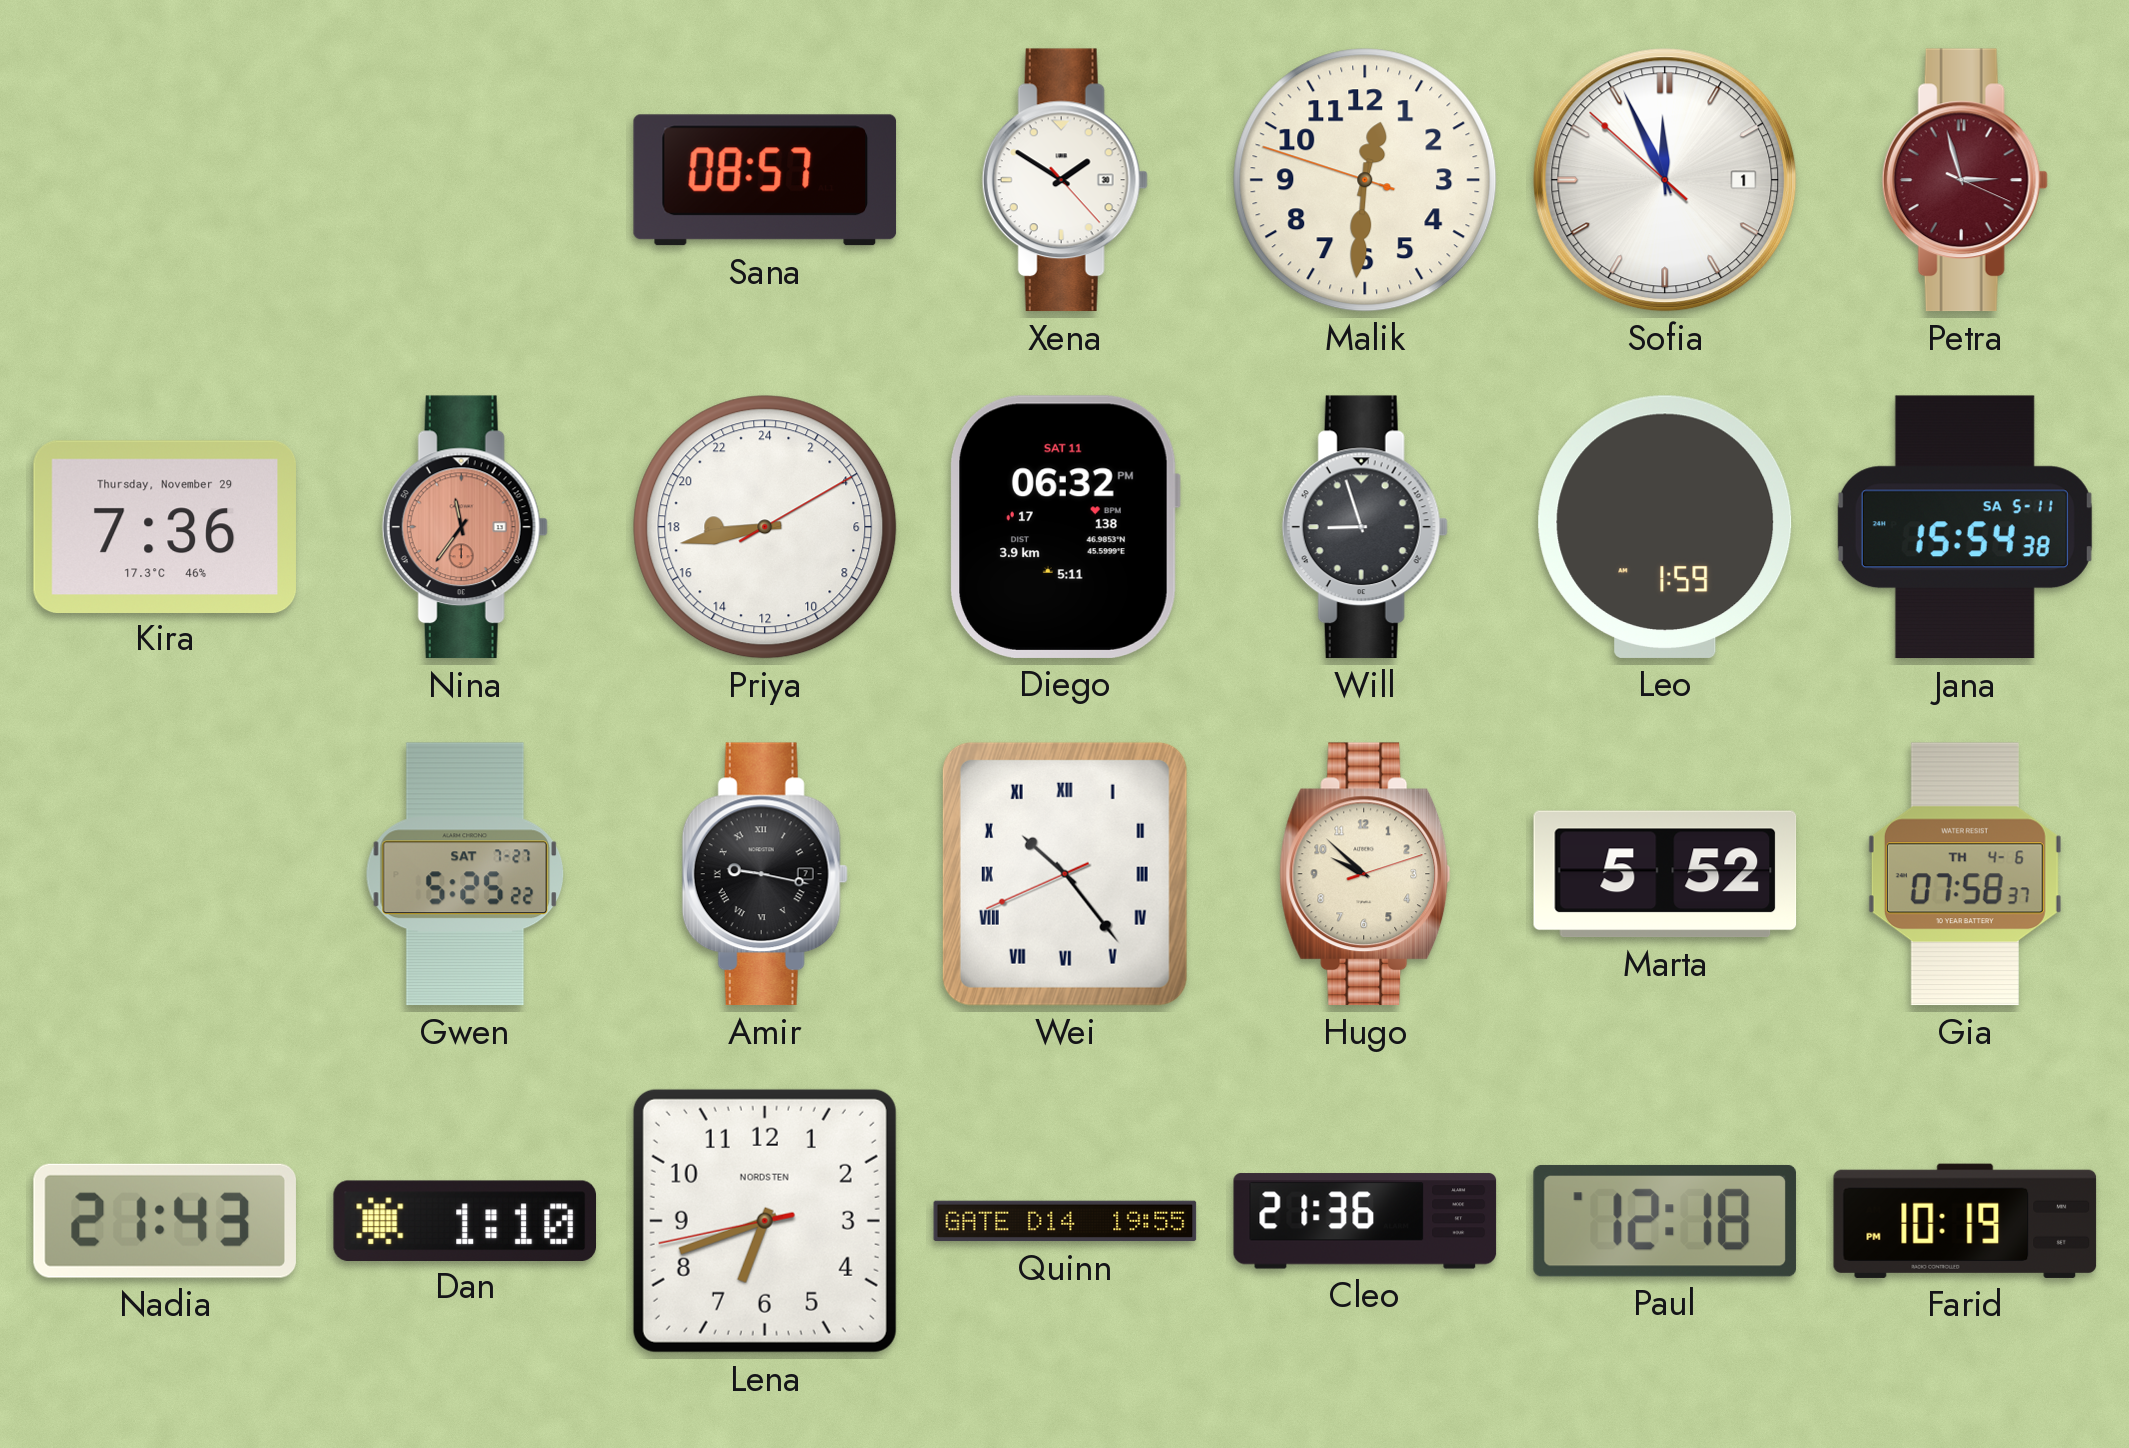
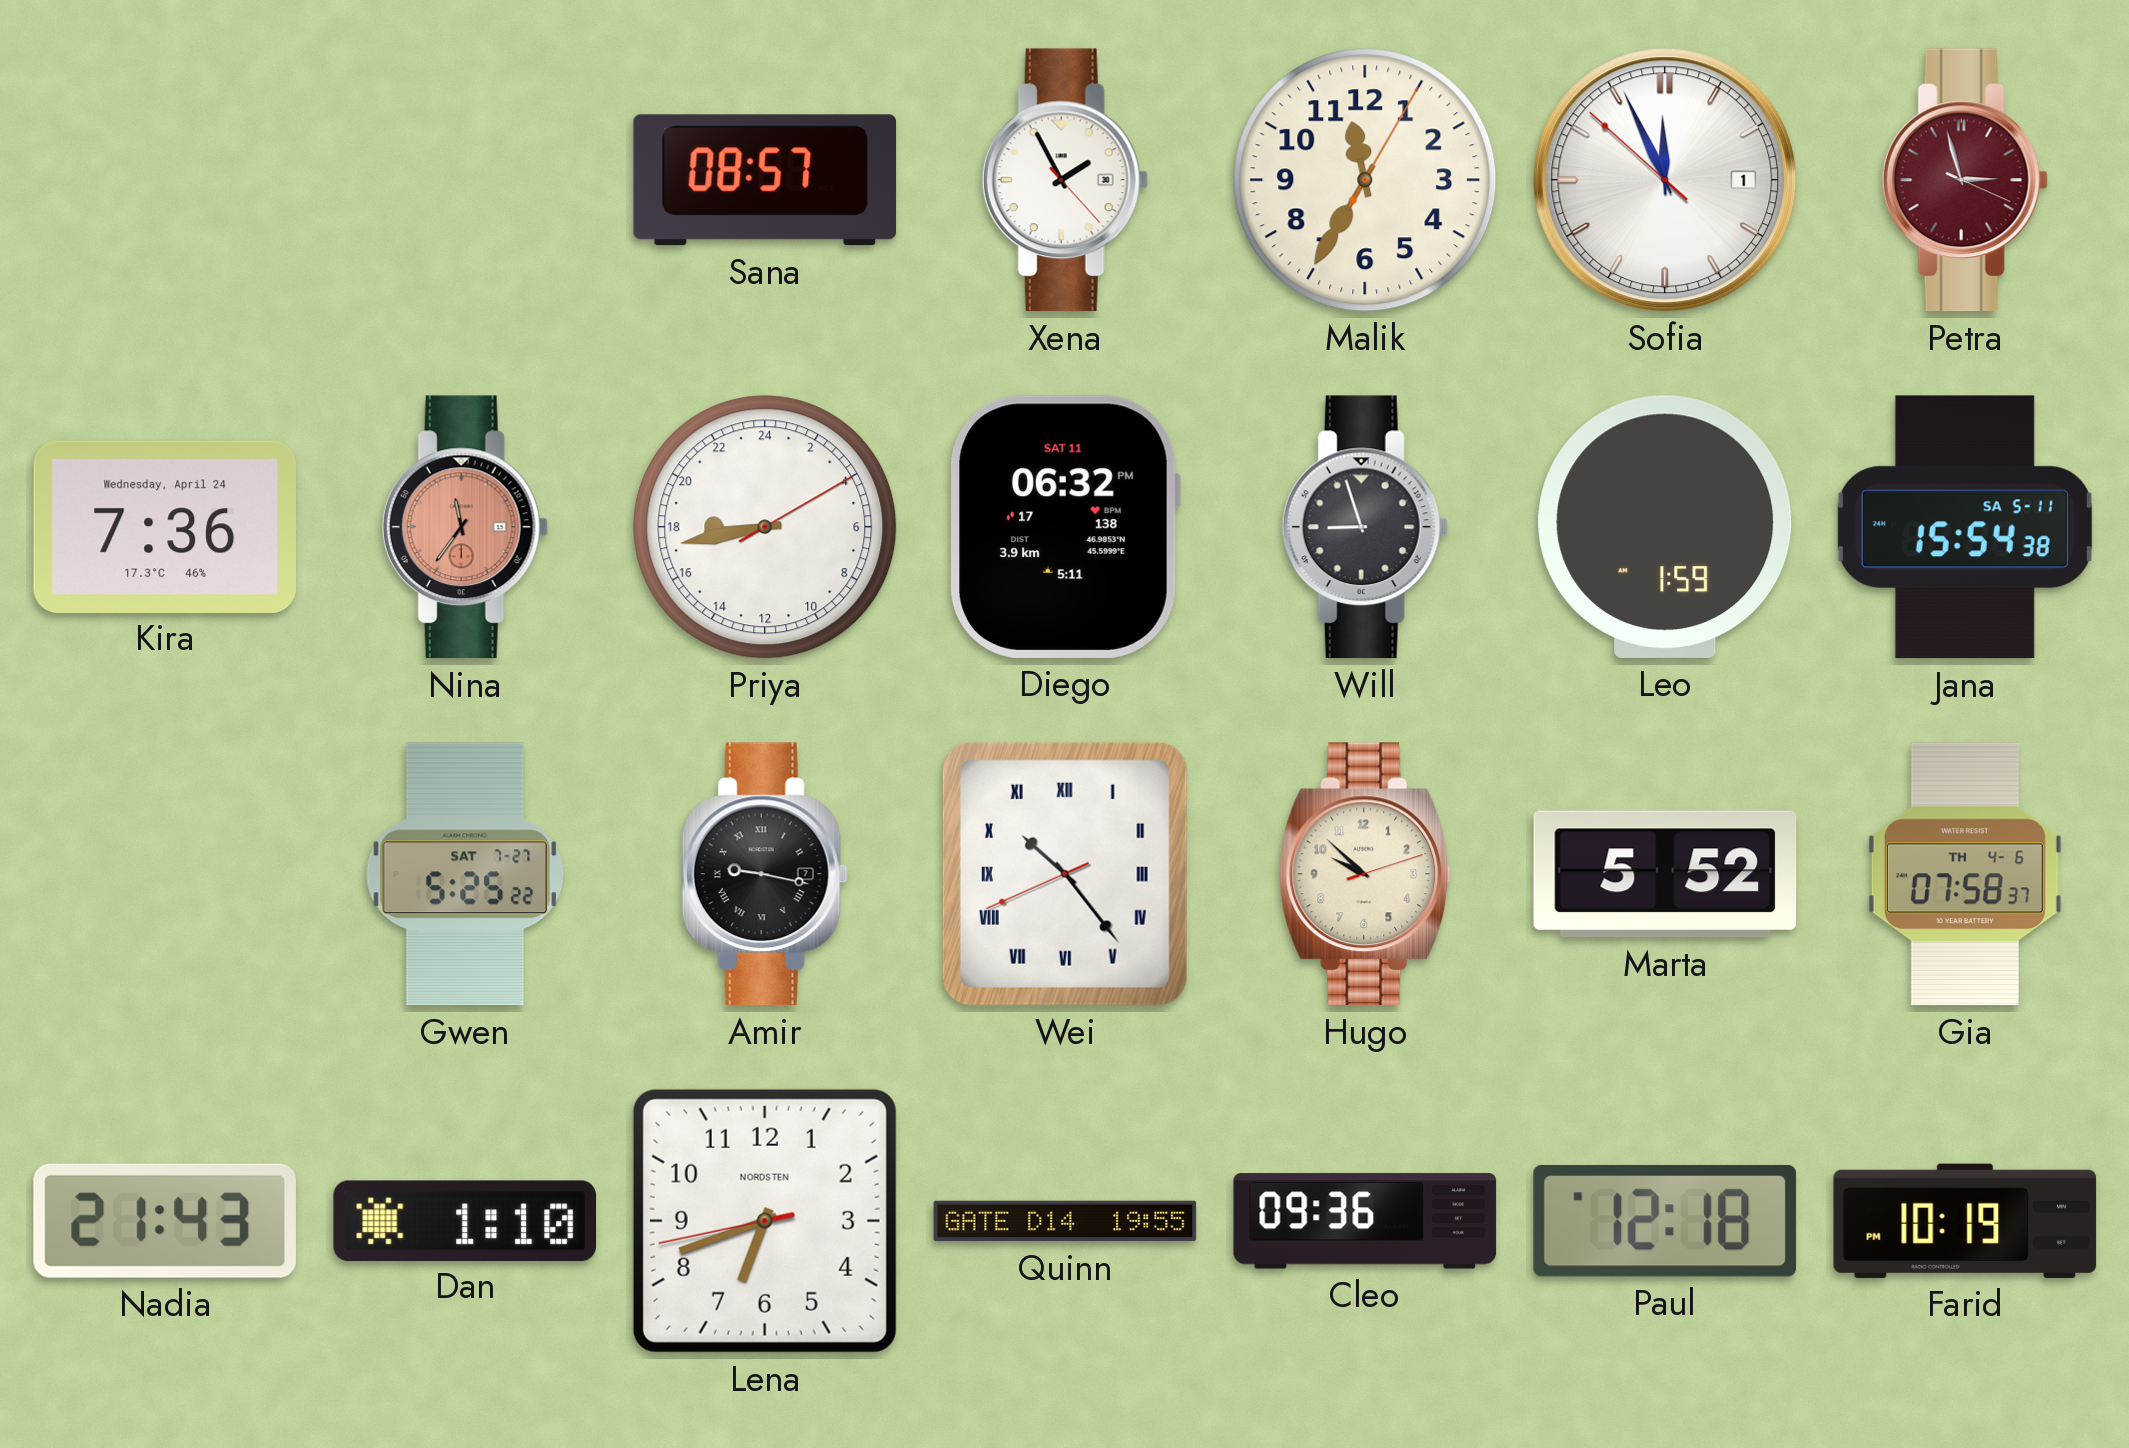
Xena: 1:50 -> 1:55
Malik: 12:30 -> 11:35
Kira date: Thursday, November 29 -> Wednesday, April 24
Cleo: 21:36 -> 09:36
